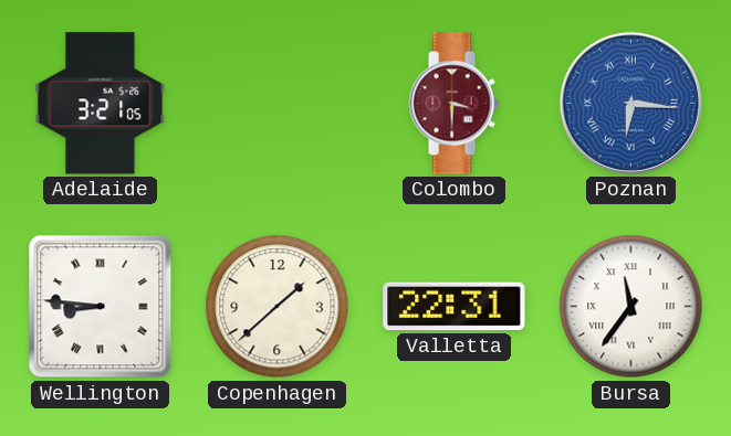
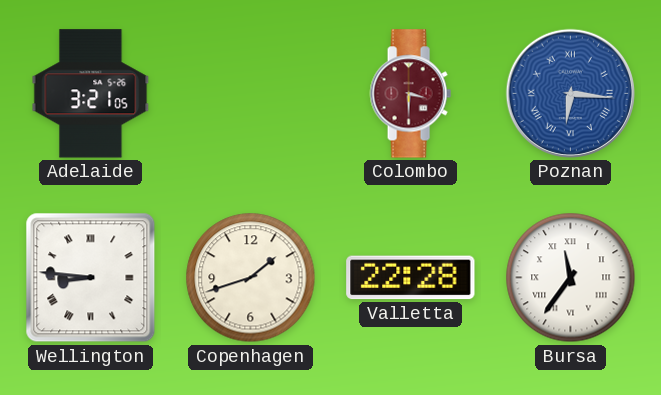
Copenhagen: 1:38 -> 1:42
Valletta: 22:31 -> 22:28
